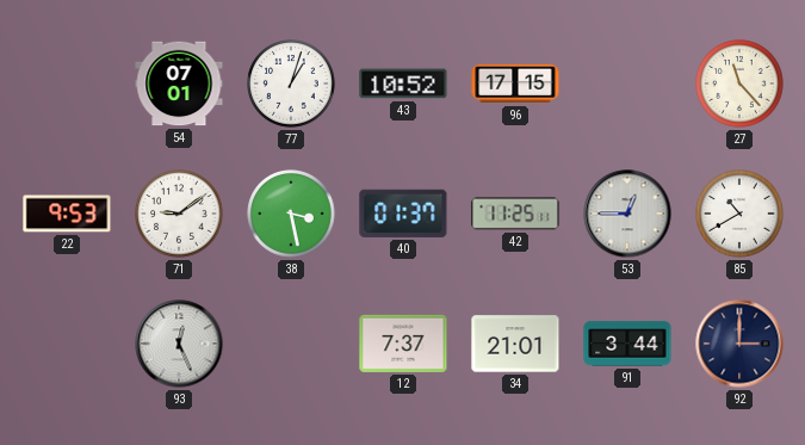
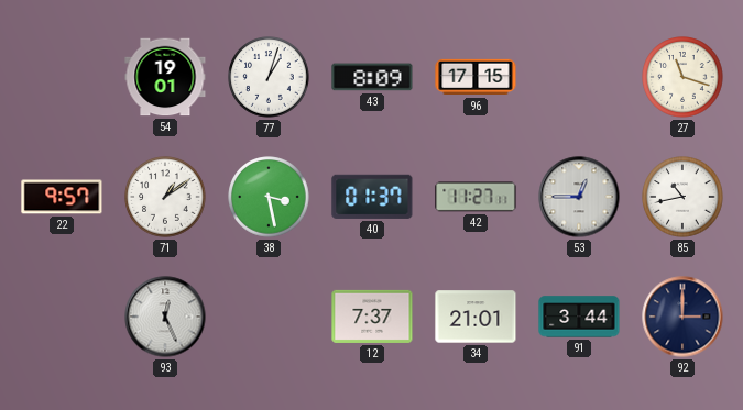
54: 07:01 -> 19:01
43: 10:52 -> 8:09
27: 11:23 -> 11:18
22: 9:53 -> 9:57
71: 9:09 -> 1:09
42: 11:25 -> 11:27
85: 10:40 -> 10:43
